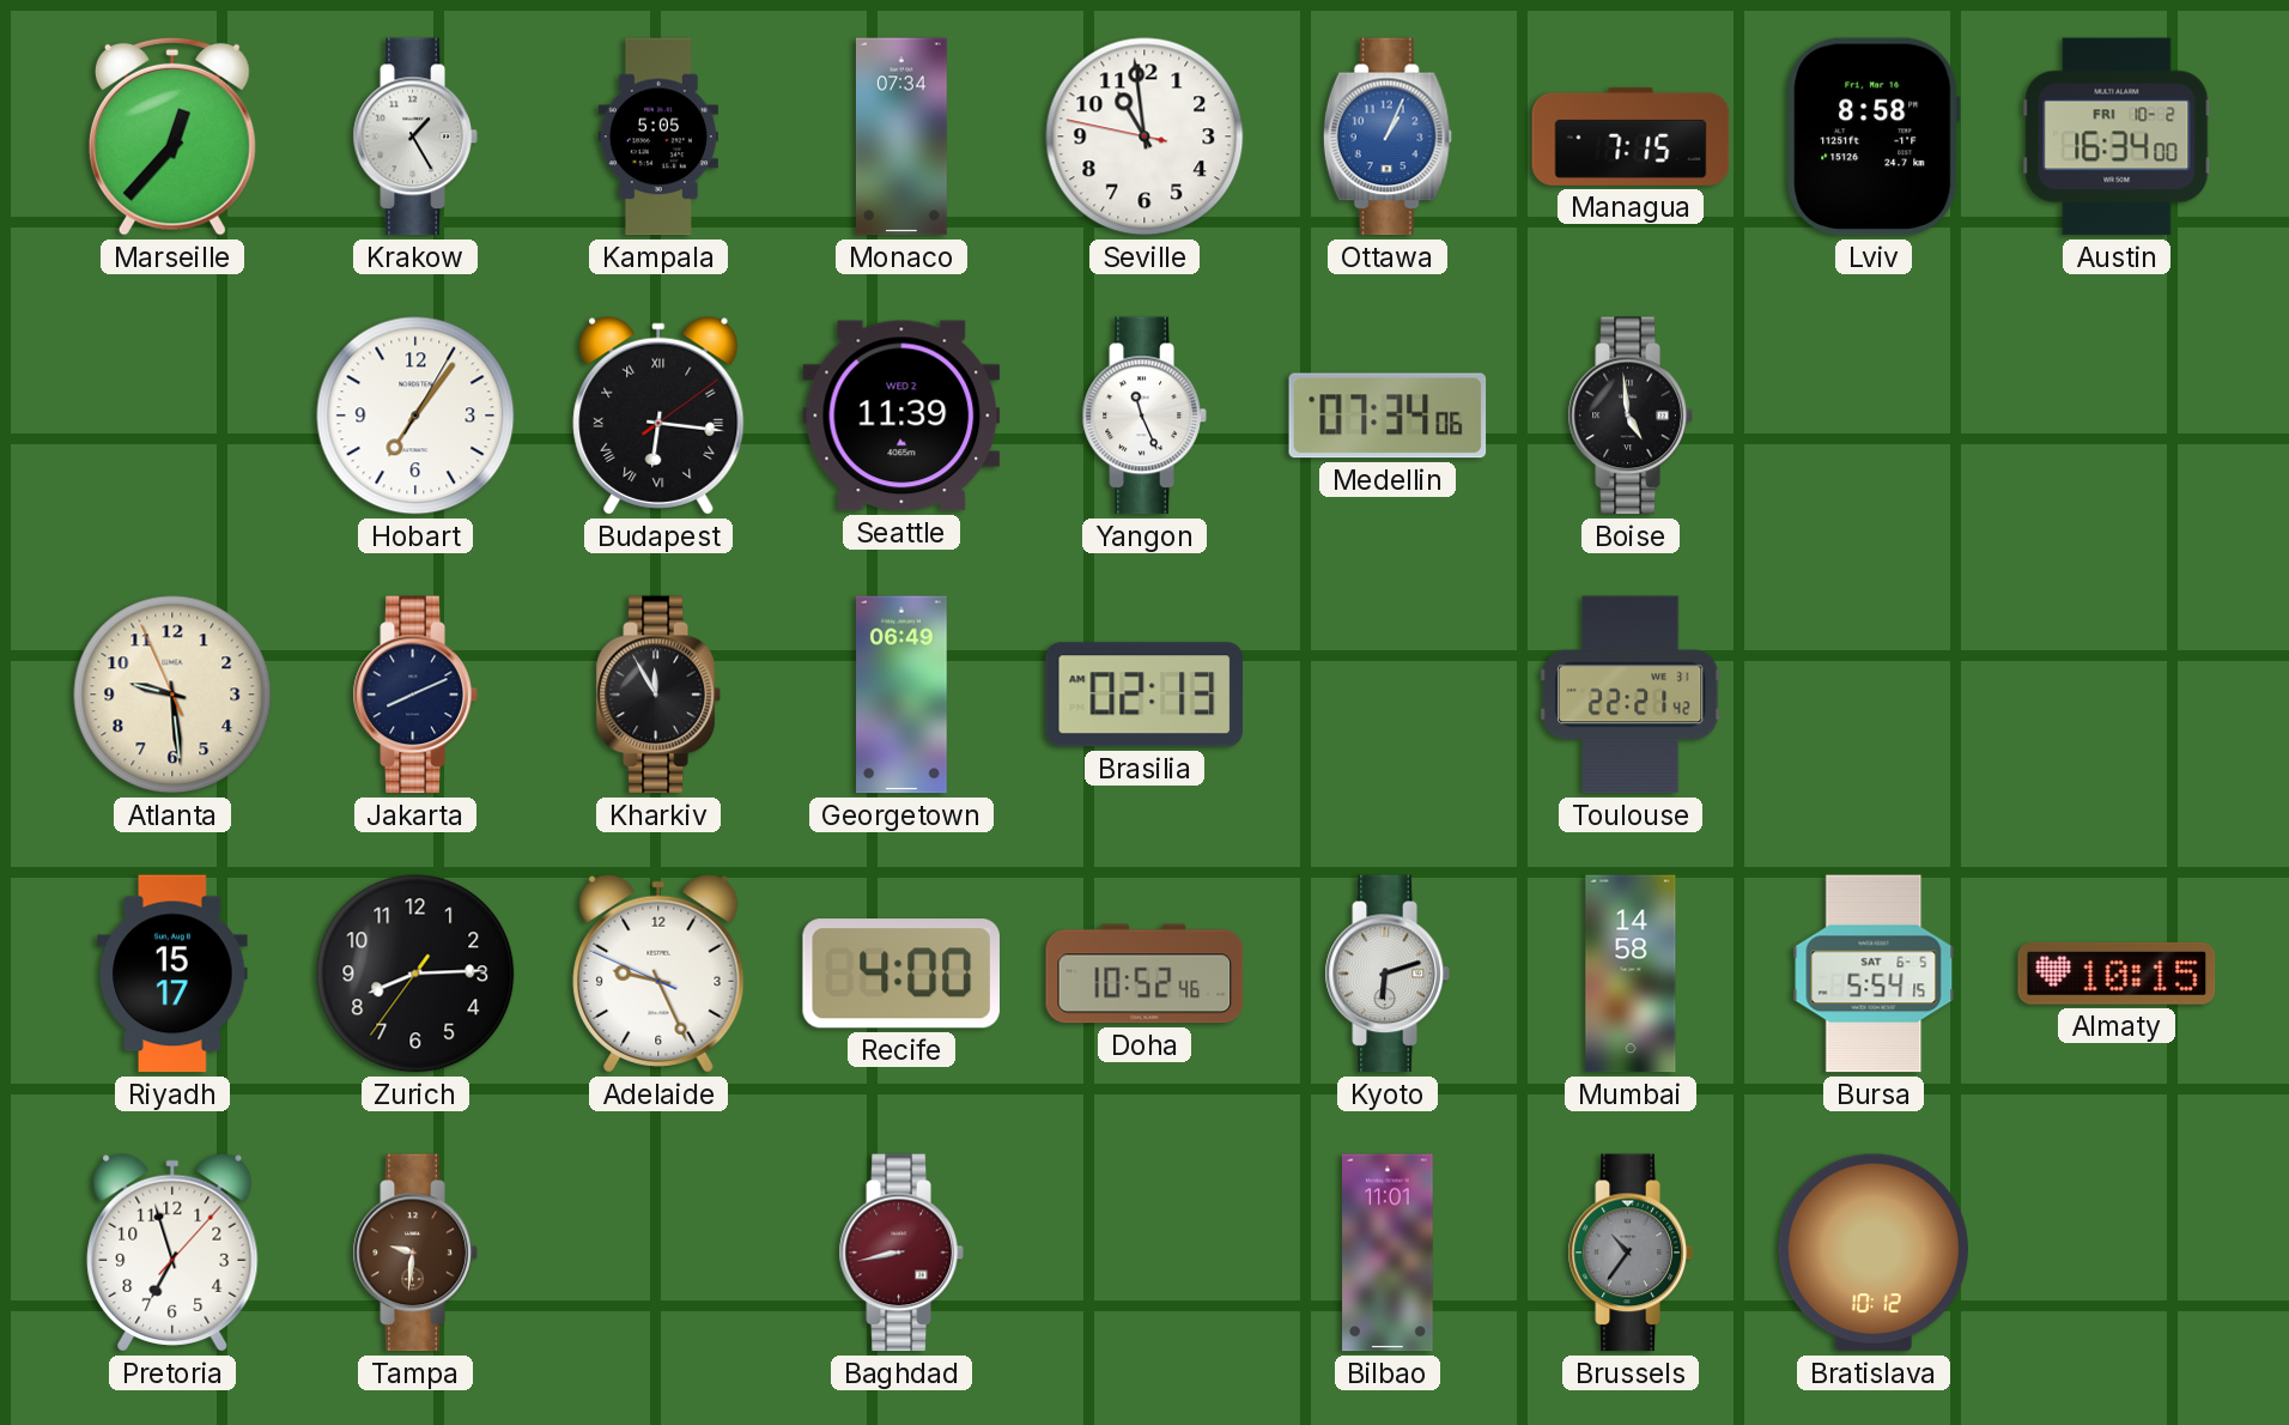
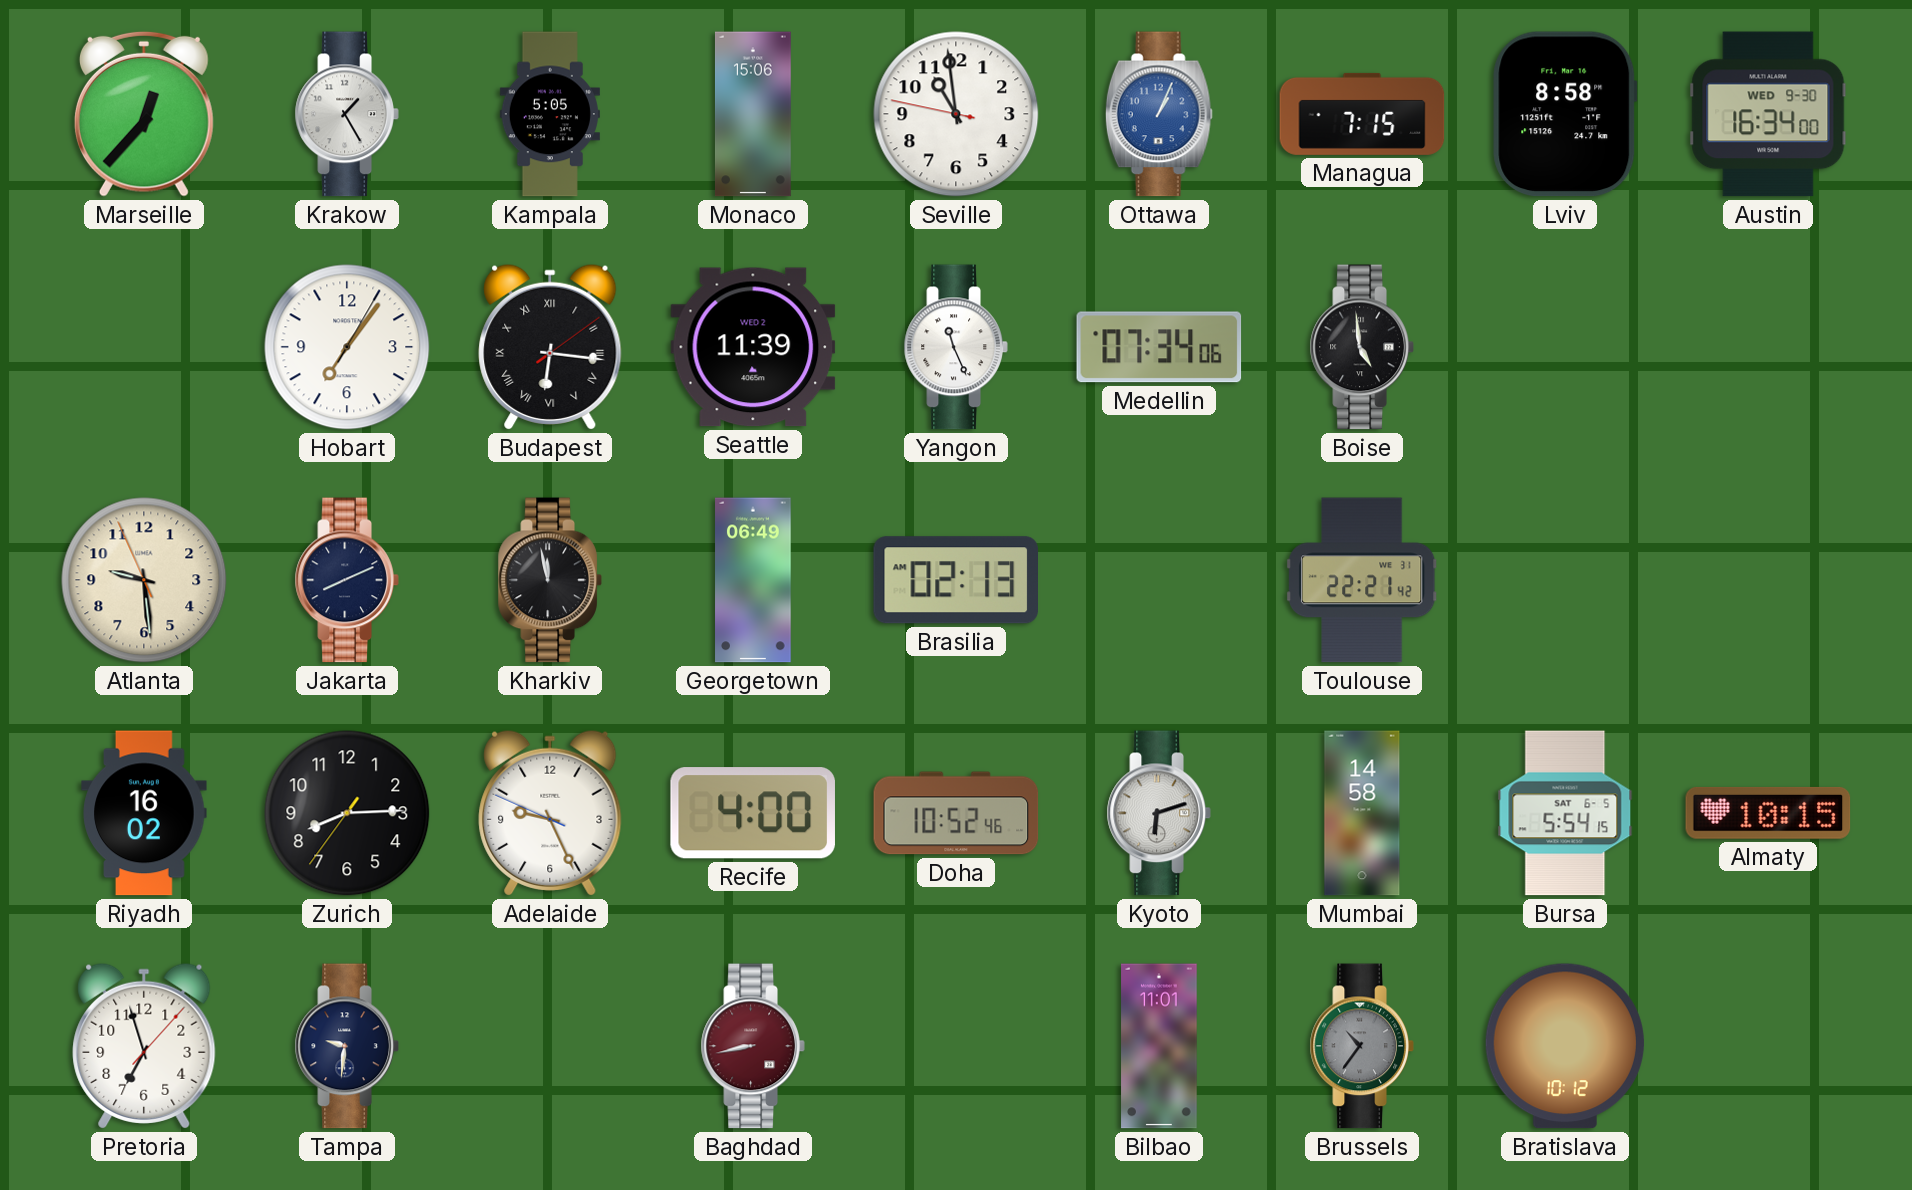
Monaco: 07:34 -> 15:06
Austin date: FRI 10-2 -> WED 9-30
Kharkiv: 11:55 -> 11:58
Riyadh: 15:17 -> 16:02
Tampa dial: brown -> navy
